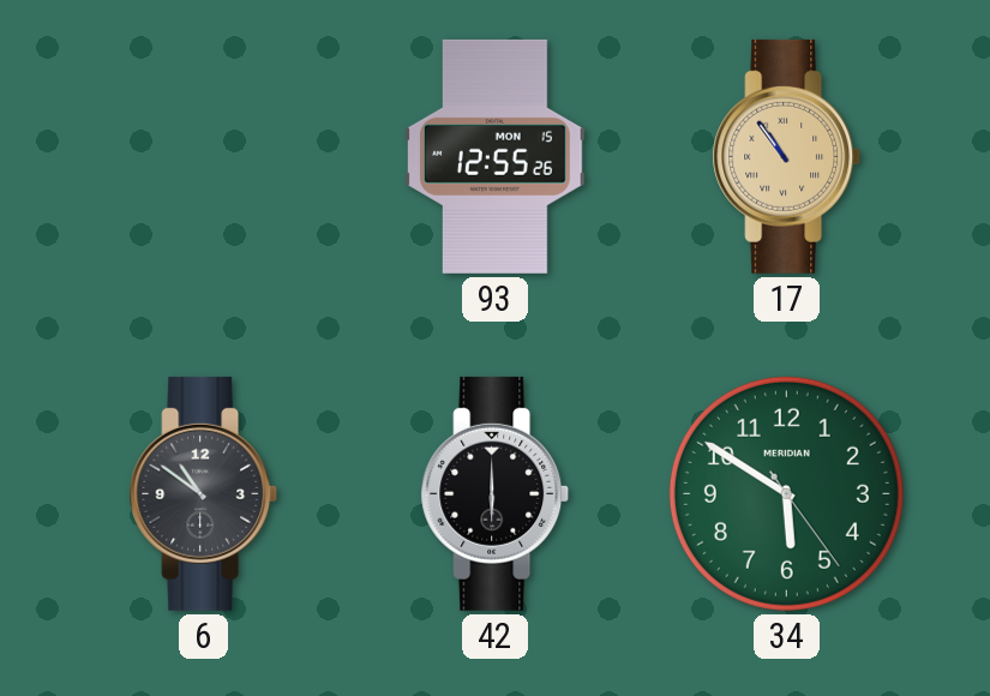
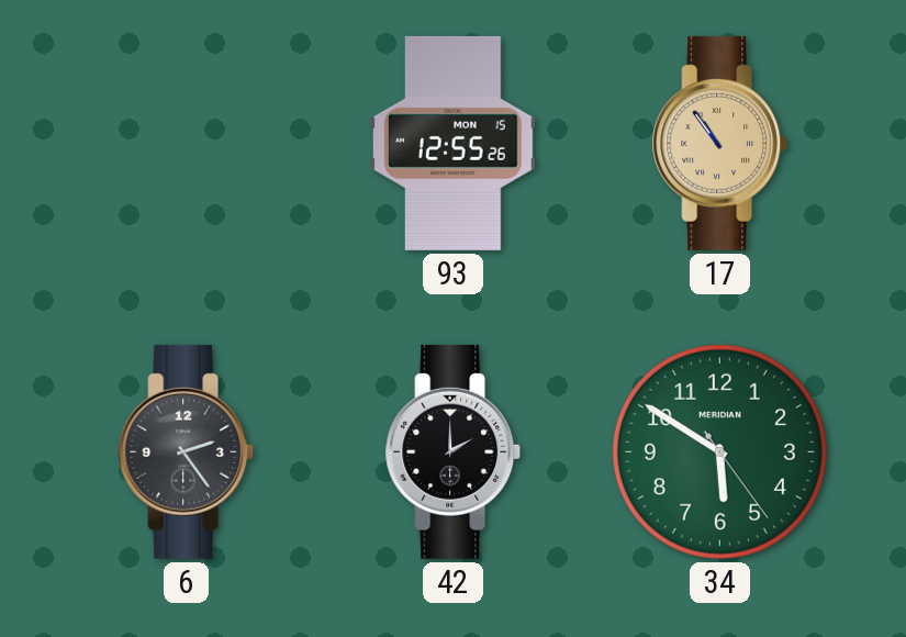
6: 10:51 -> 2:24
42: 6:00 -> 2:00
